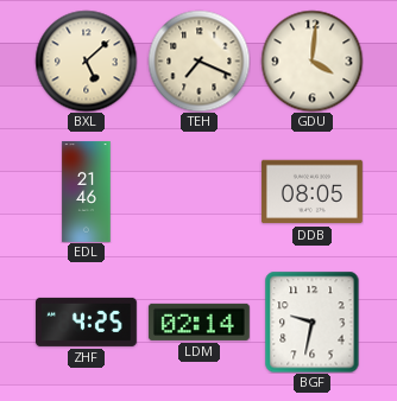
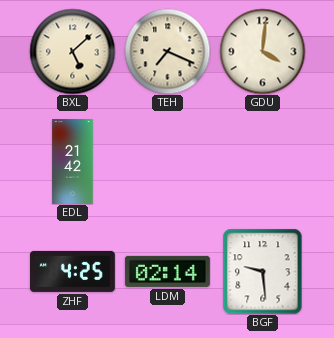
EDL: 21:46 -> 21:42
DDB: 08:05 -> none
BGF: 9:32 -> 9:29
